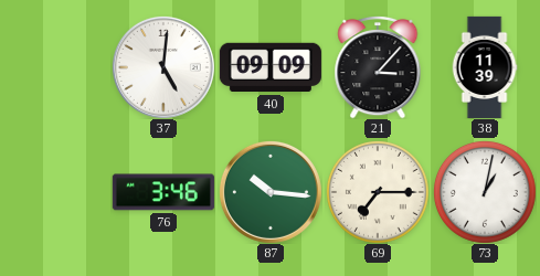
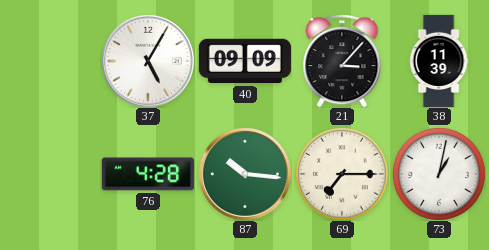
37: 5:01 -> 5:05
76: 3:46 -> 4:28
